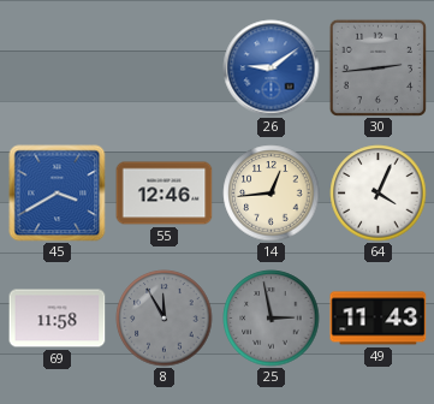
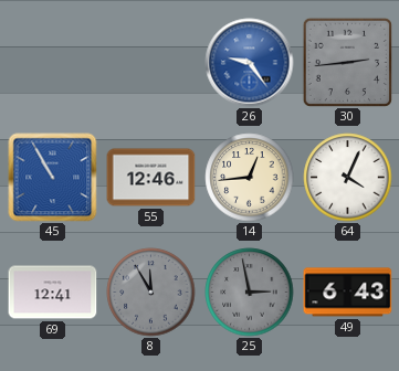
26: 9:09 -> 9:24
45: 3:40 -> 10:55
69: 11:58 -> 12:41
49: 11:43 -> 6:43
